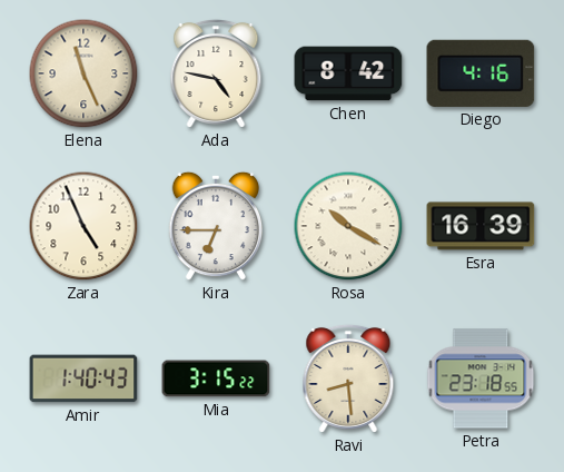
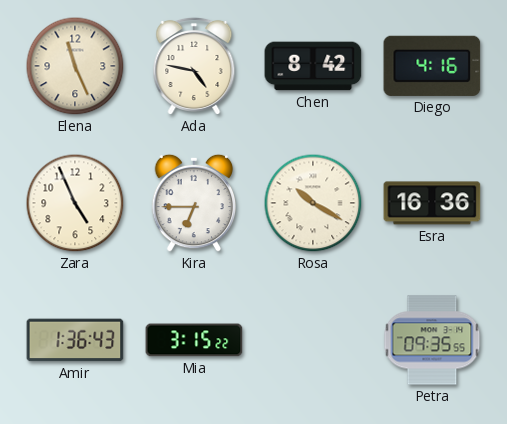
Esra: 16:39 -> 16:36
Amir: 1:40 -> 1:36
Ravi: 8:29 -> none
Petra: 23:18 -> 09:35
